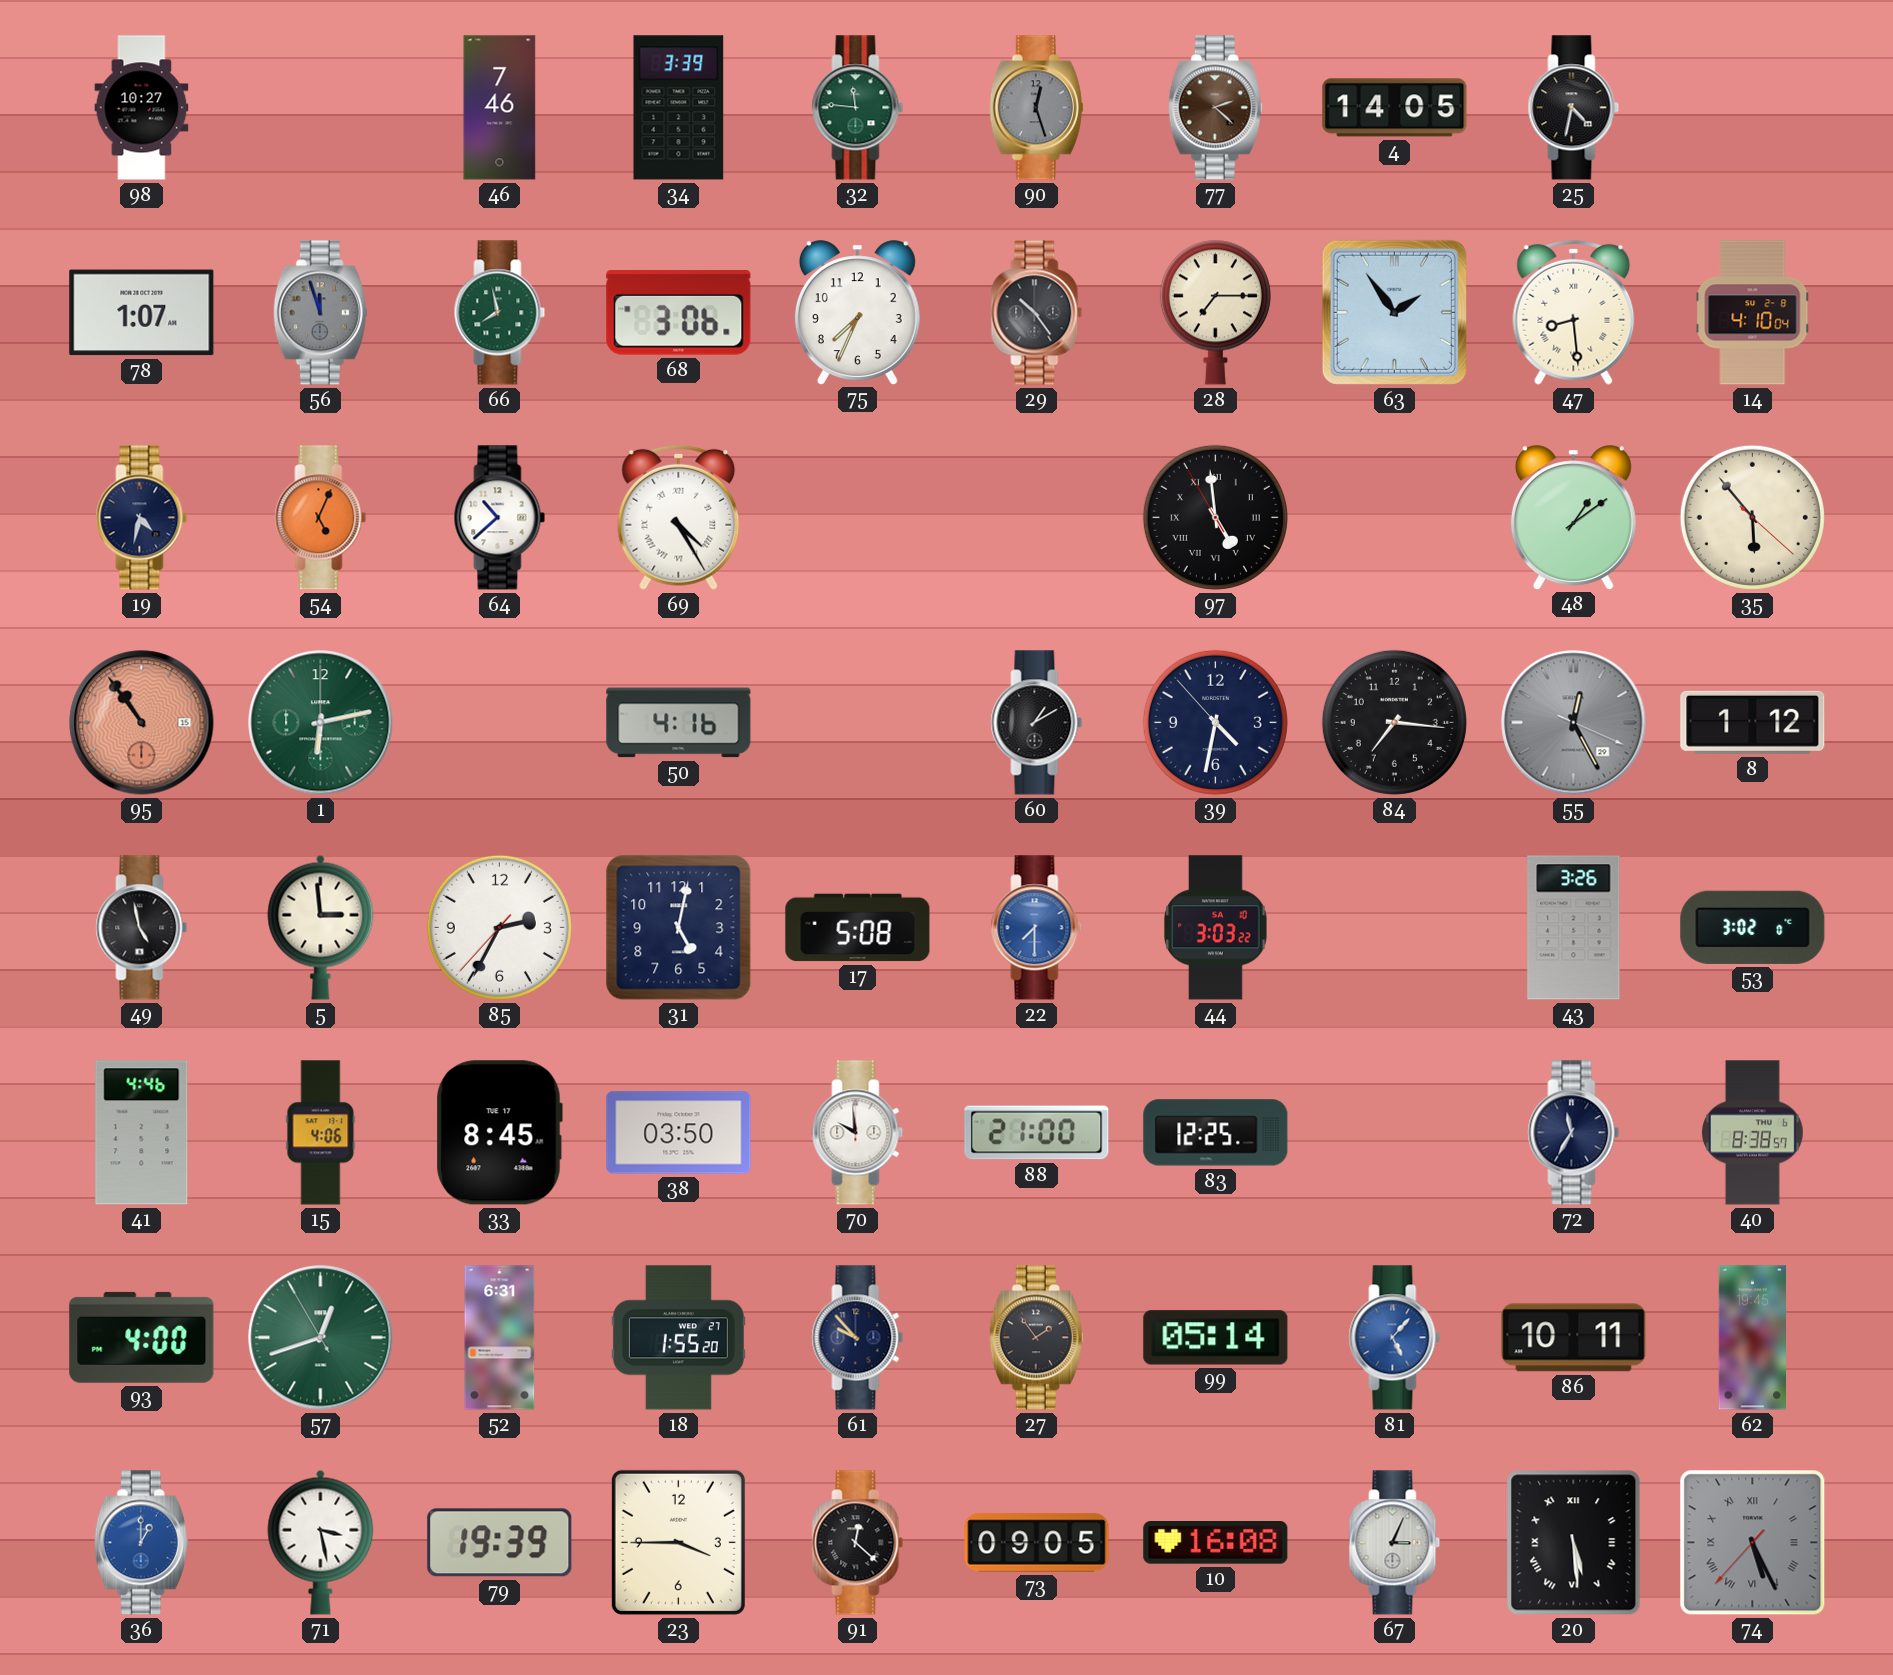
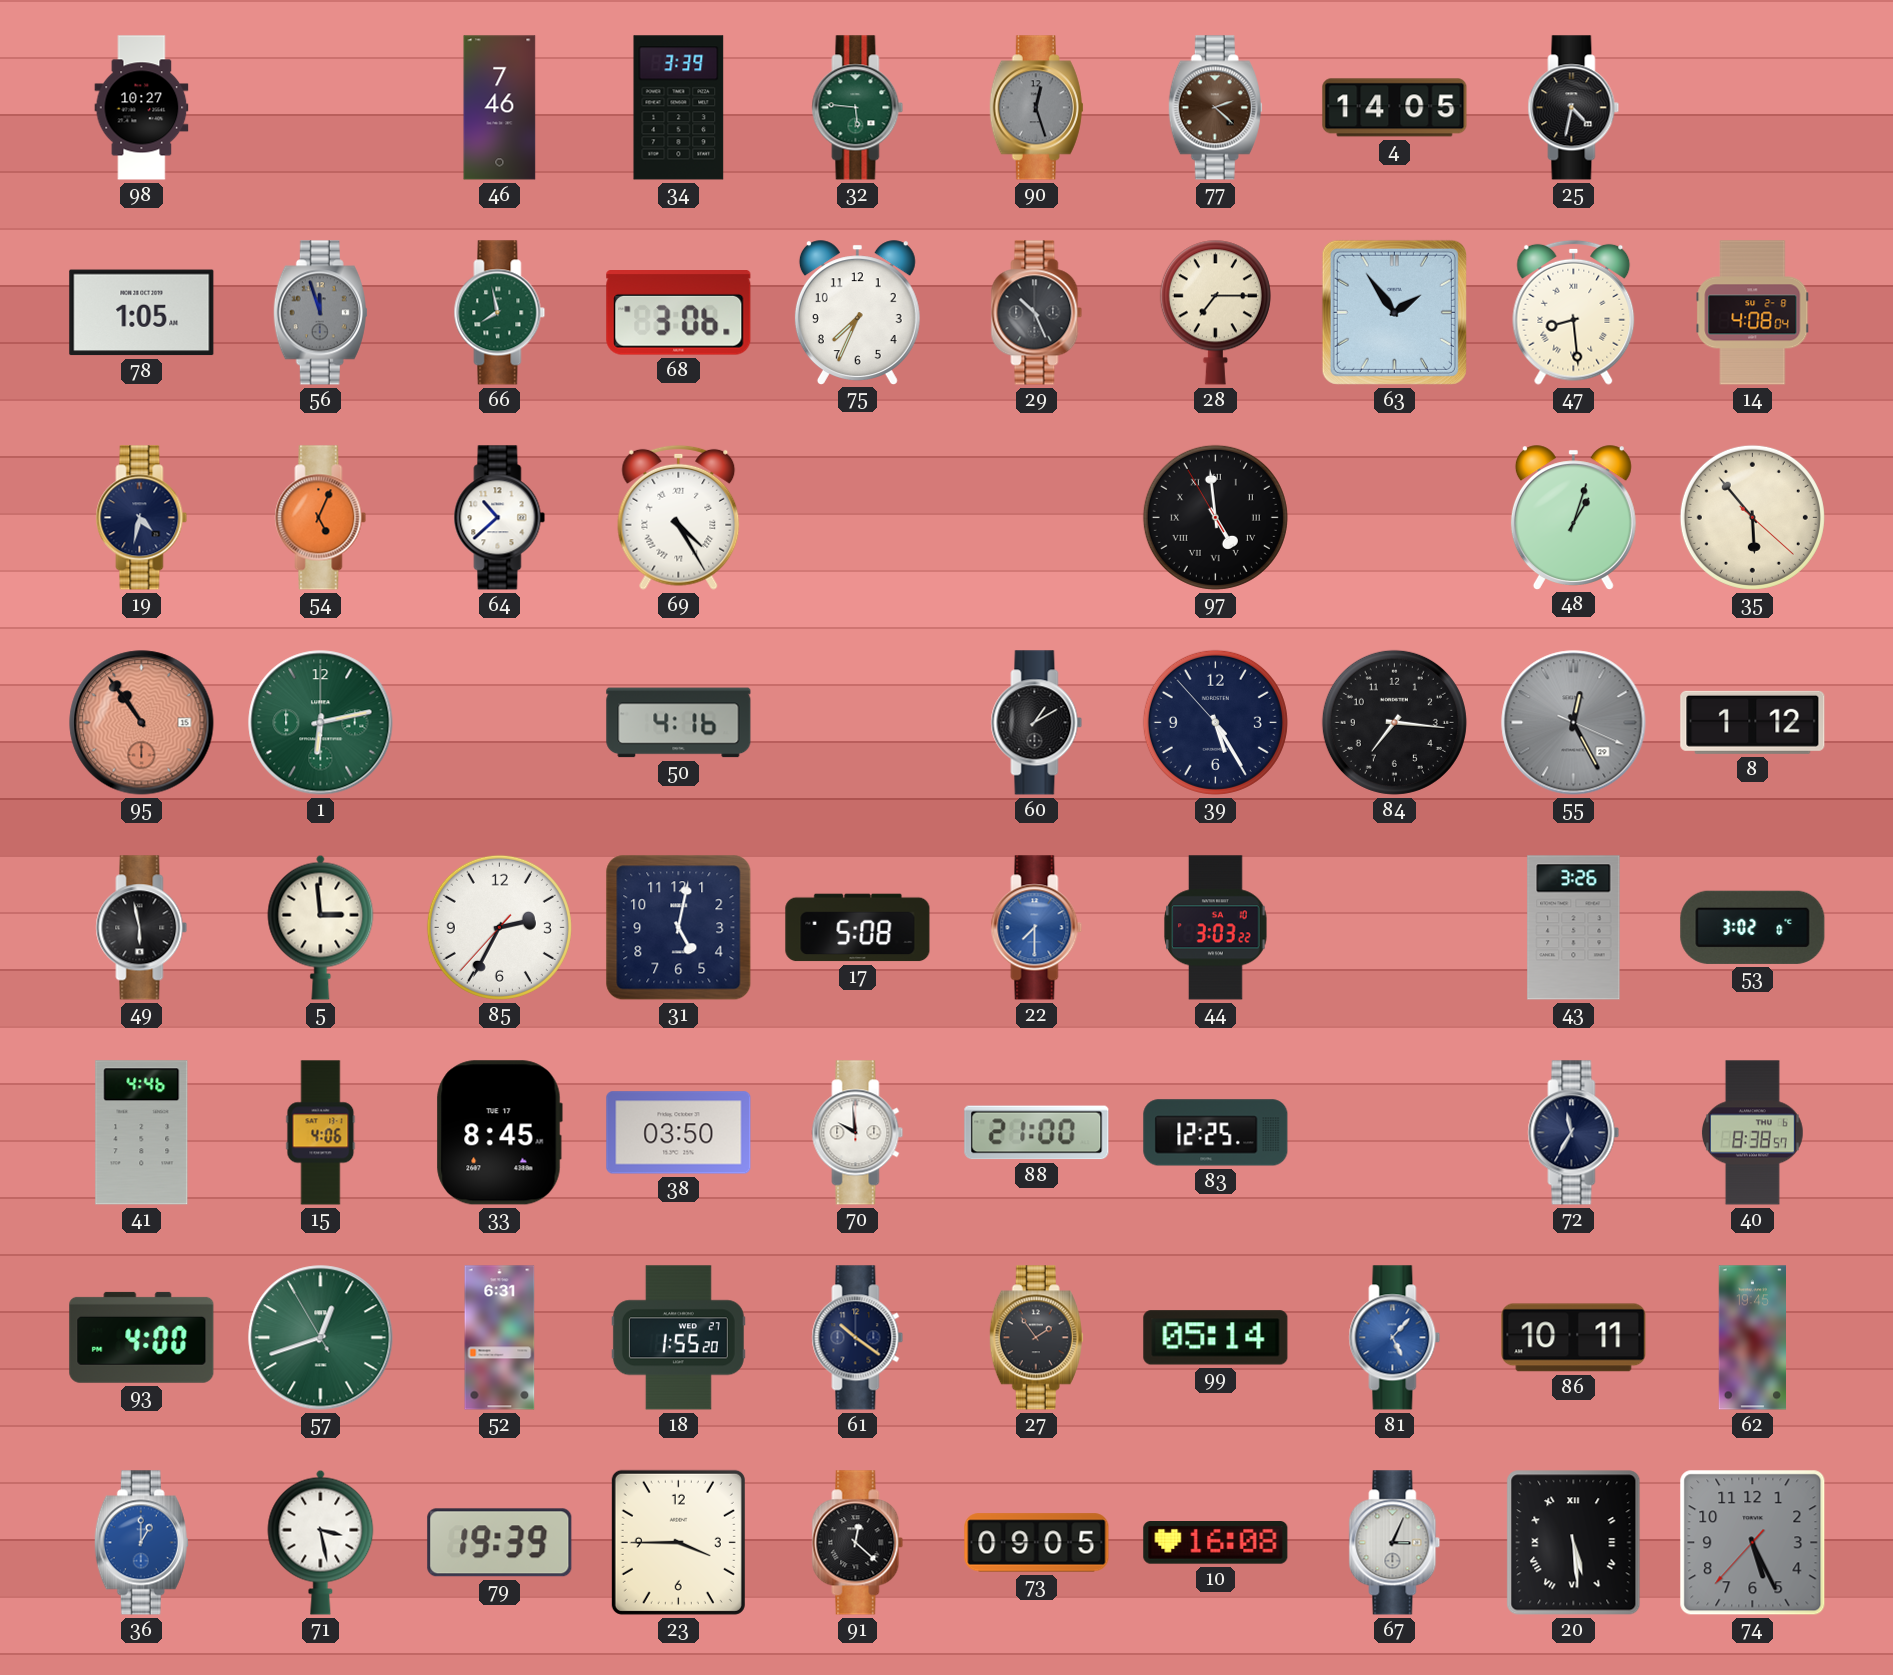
32: 11:46 -> 5:46
78: 1:07 -> 1:05
29: 10:24 -> 10:26
14: 4:10 -> 4:08
48: 1:09 -> 1:03
39: 4:31 -> 5:24
49: 4:58 -> 5:58
61: 9:53 -> 10:21
74 numerals: Roman -> Arabic
